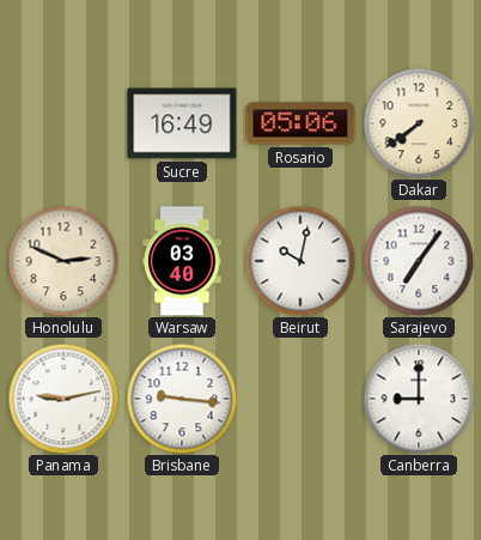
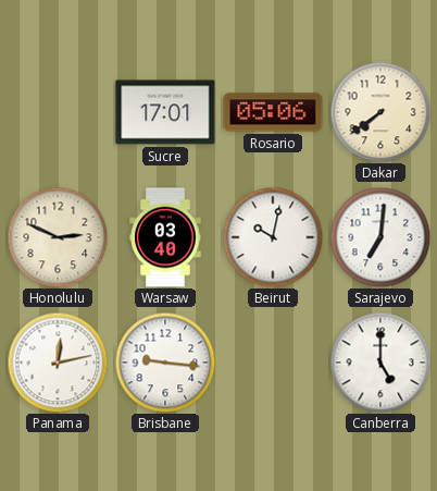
Sucre: 16:49 -> 17:01
Sarajevo: 7:06 -> 7:01
Panama: 9:13 -> 12:13
Canberra: 9:00 -> 5:00
